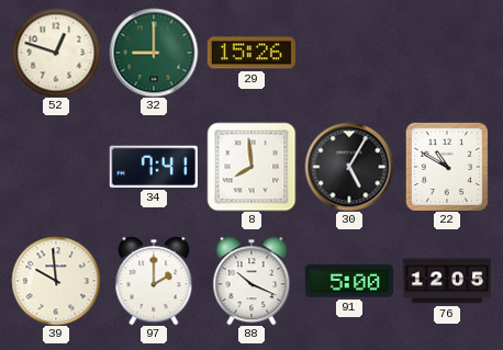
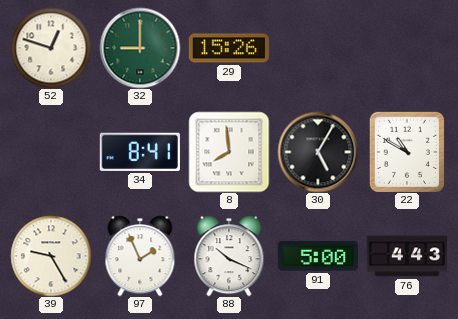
34: 7:41 -> 8:41
39: 9:59 -> 9:25
97: 2:00 -> 1:56
76: 12:05 -> 4:43
